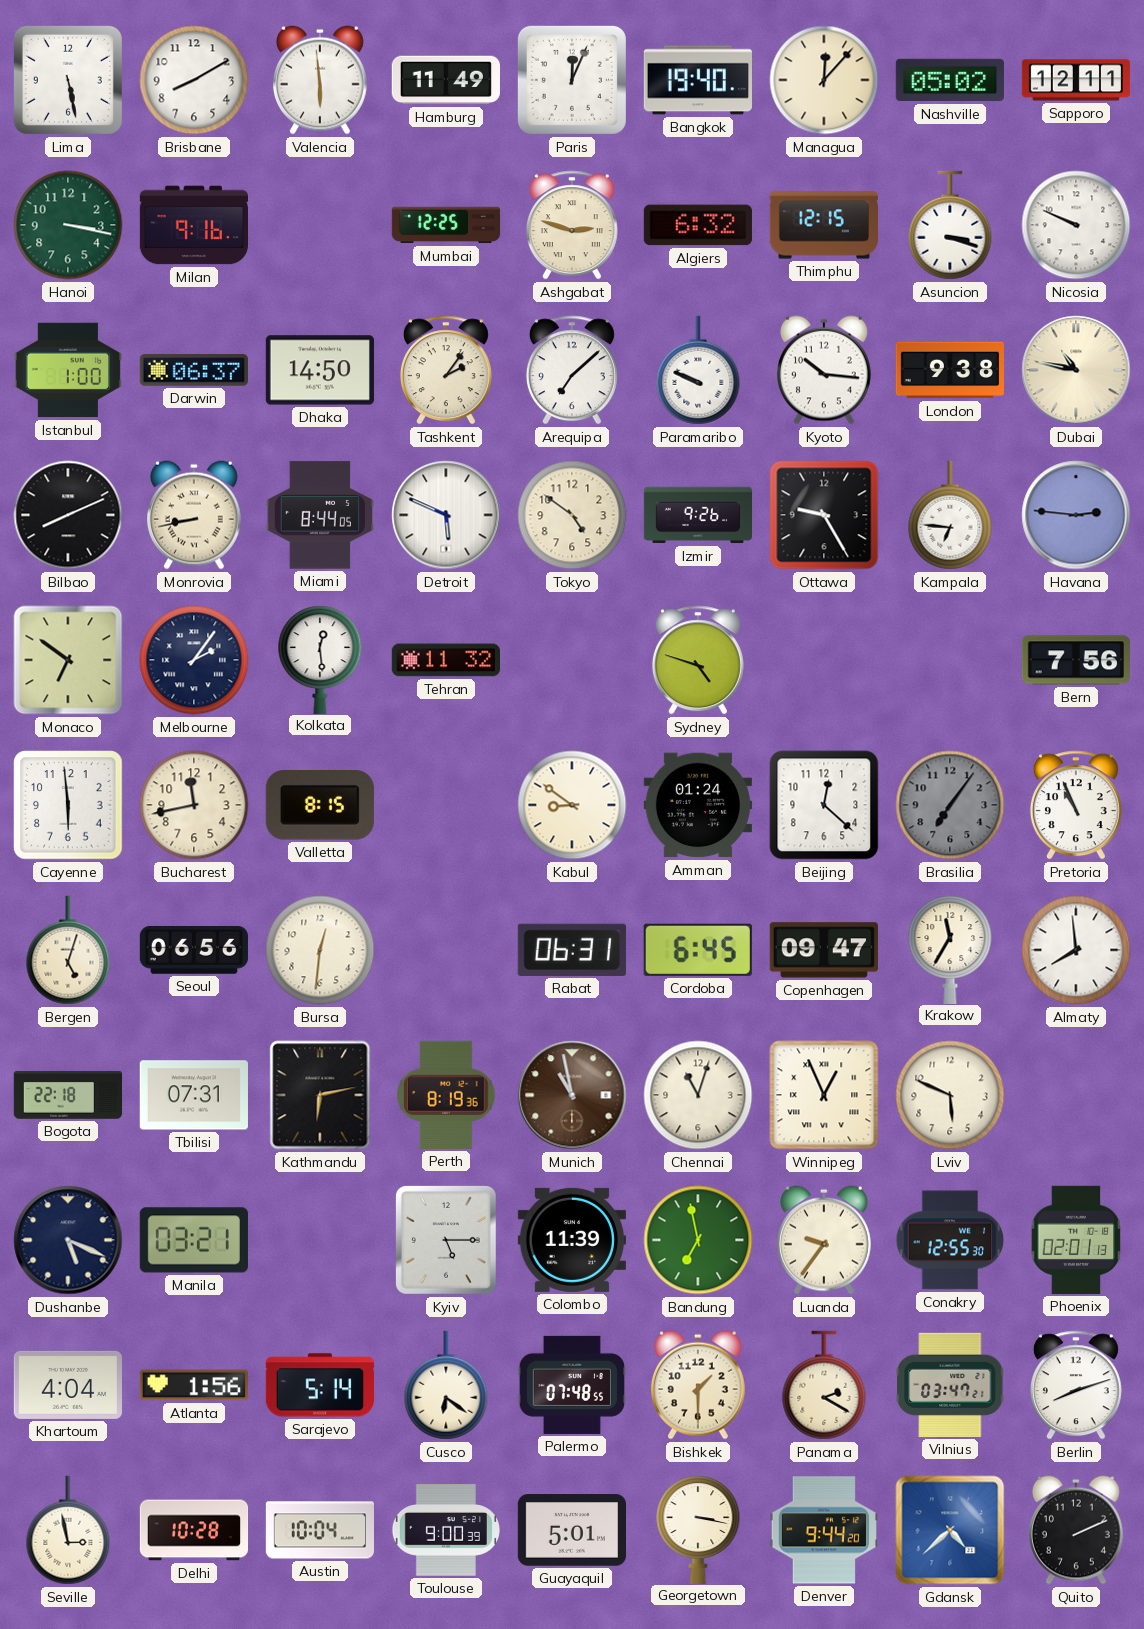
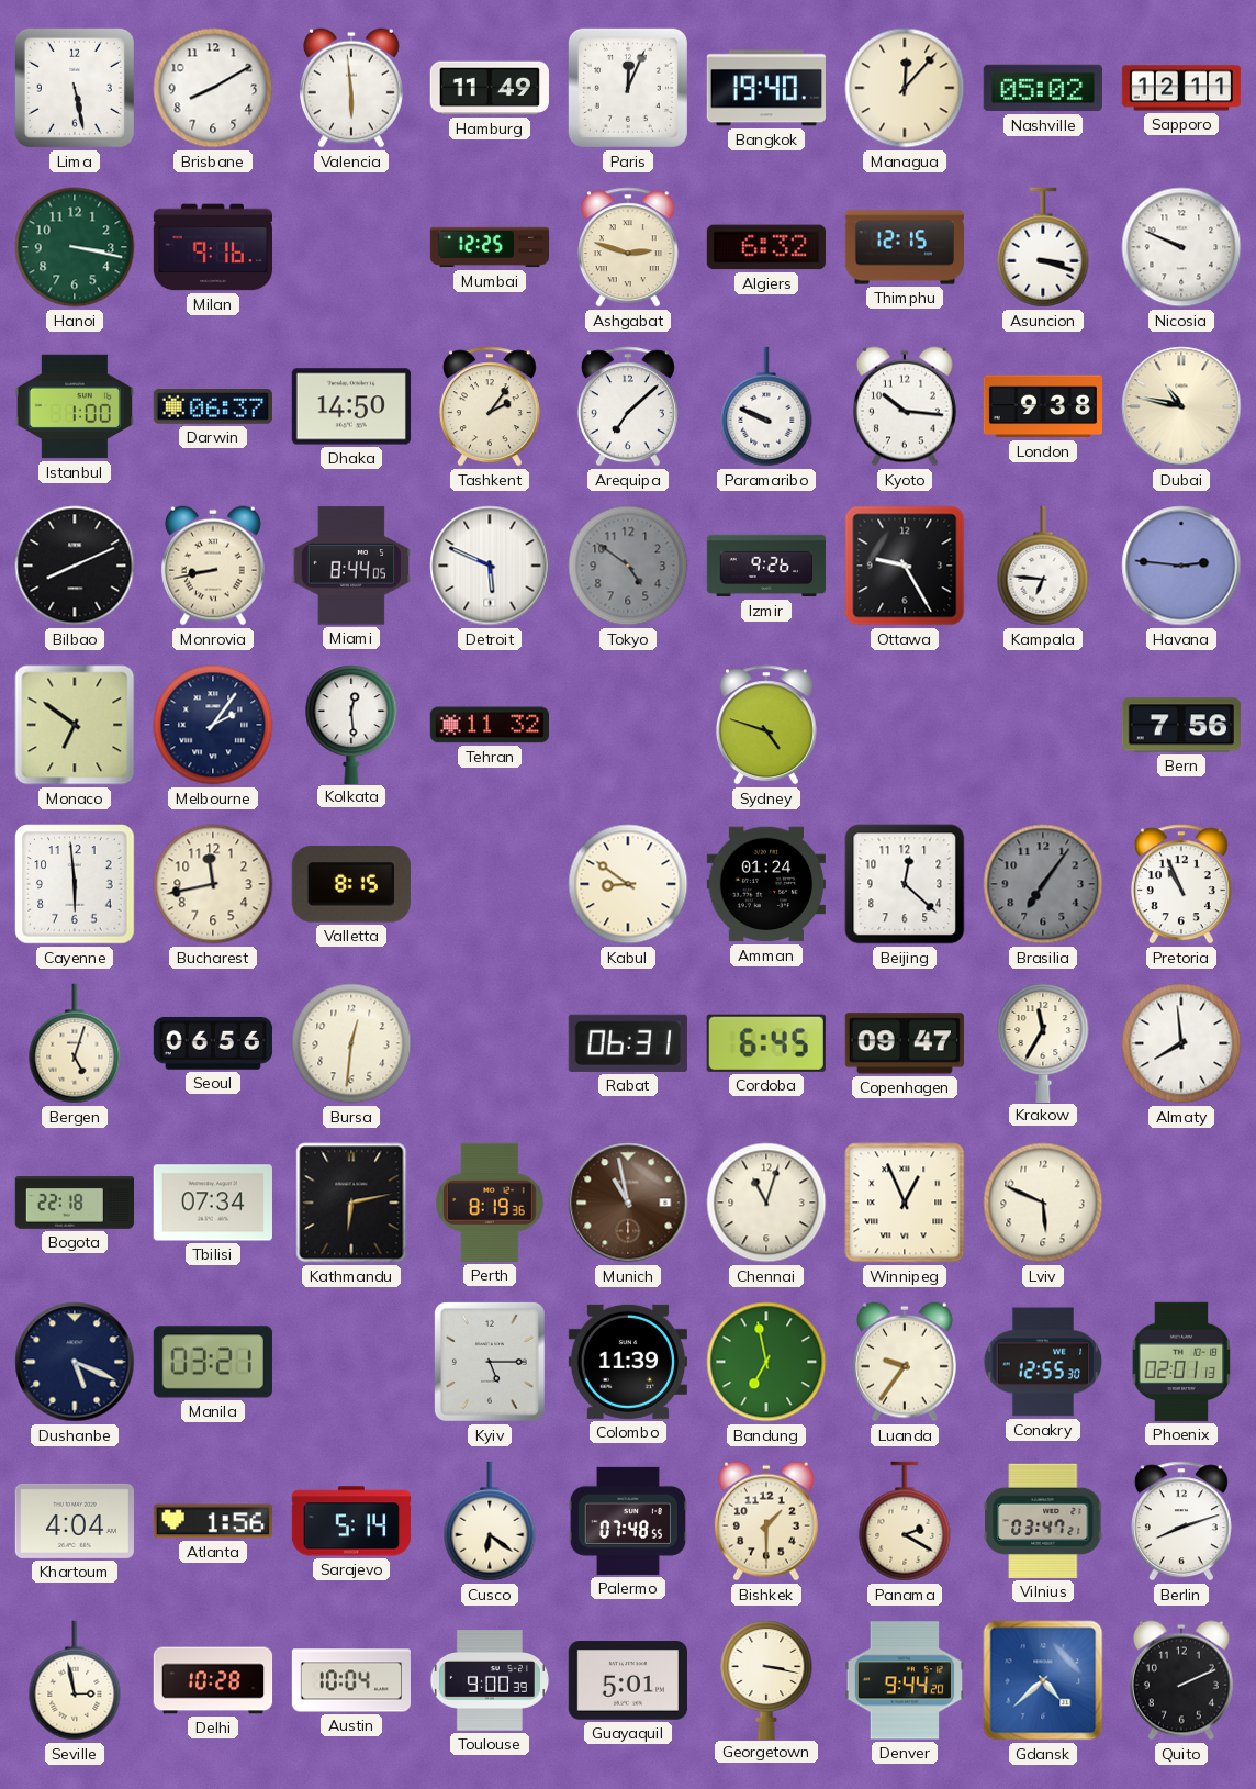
Tokyo dial: cream -> grey
Tbilisi: 07:31 -> 07:34
